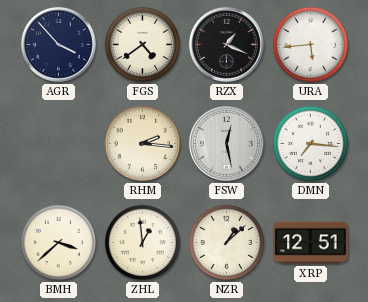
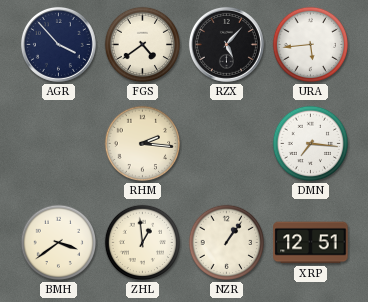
RZX: 1:19 -> 5:07
FSW: 12:28 -> none
BMH: 3:38 -> 3:39
NZR: 1:08 -> 1:06
